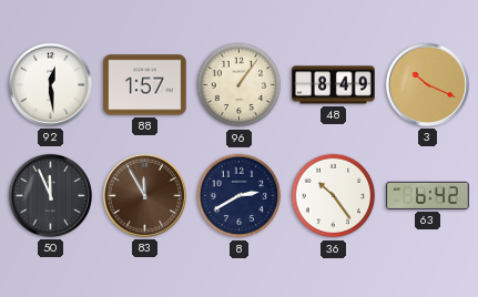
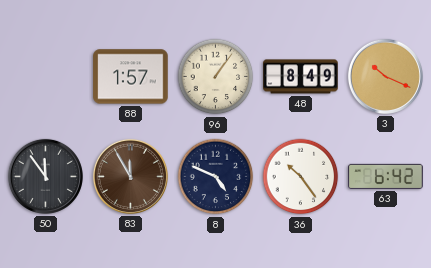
92: 12:29 -> none
50: 11:56 -> 11:54
8: 2:40 -> 4:49
